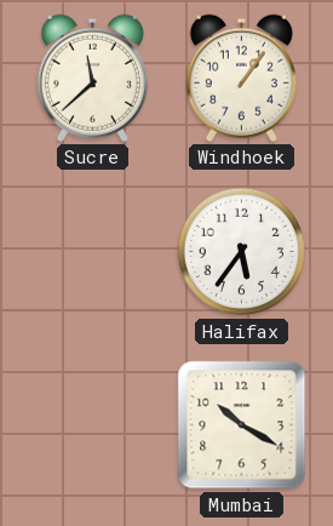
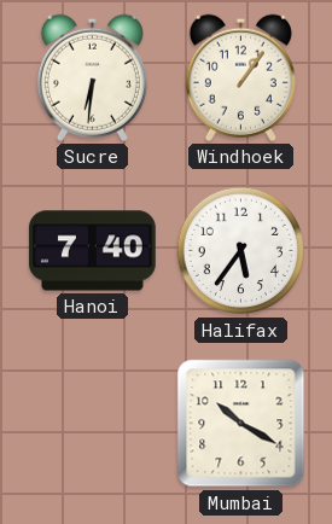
Sucre: 11:38 -> 6:31
Hanoi: none -> 7:40
